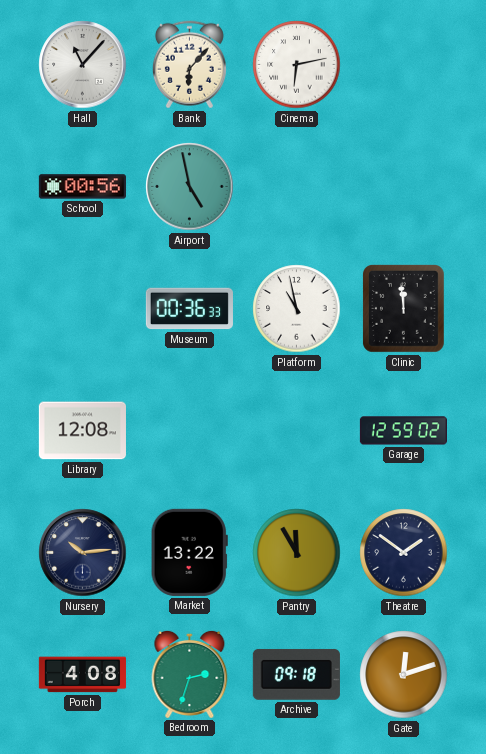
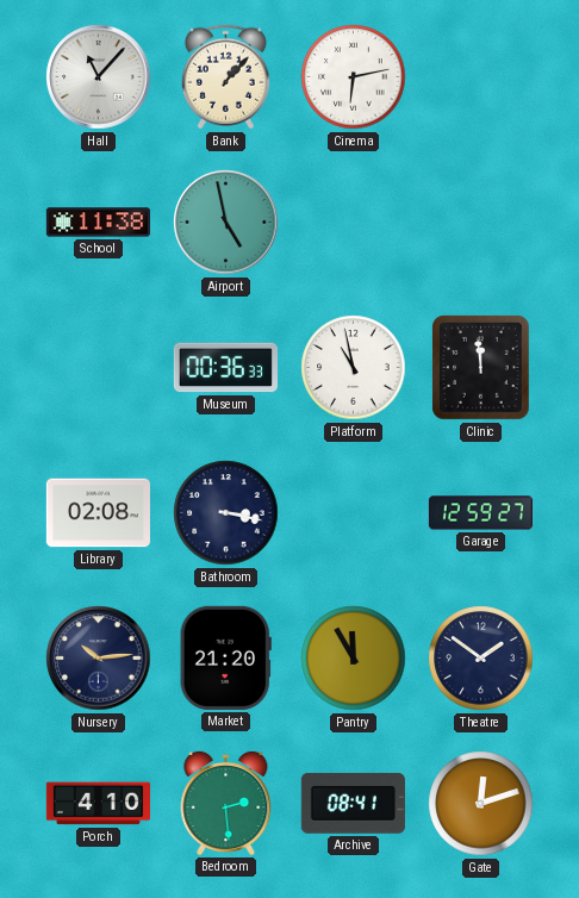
Bank: 6:07 -> 1:07
School: 00:56 -> 11:38
Library: 12:08 -> 02:08
Bathroom: none -> 3:17
Garage: 12:59:02 -> 12:59:27
Market: 13:22 -> 21:20
Porch: 4:08 -> 4:10
Bedroom: 2:33 -> 2:29
Archive: 09:18 -> 08:41
